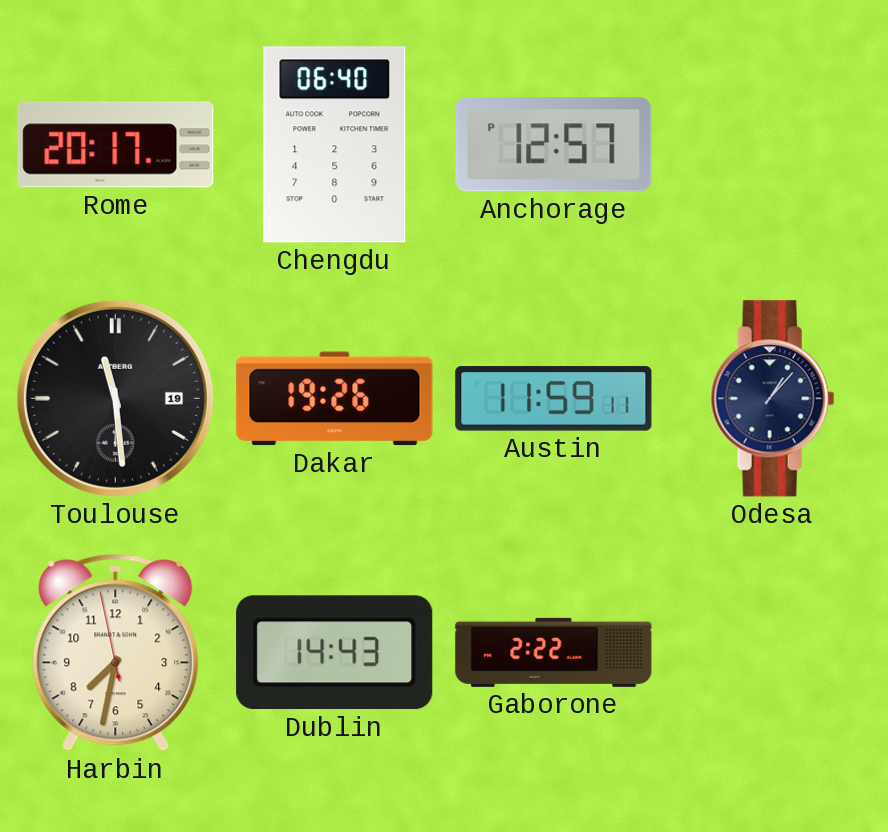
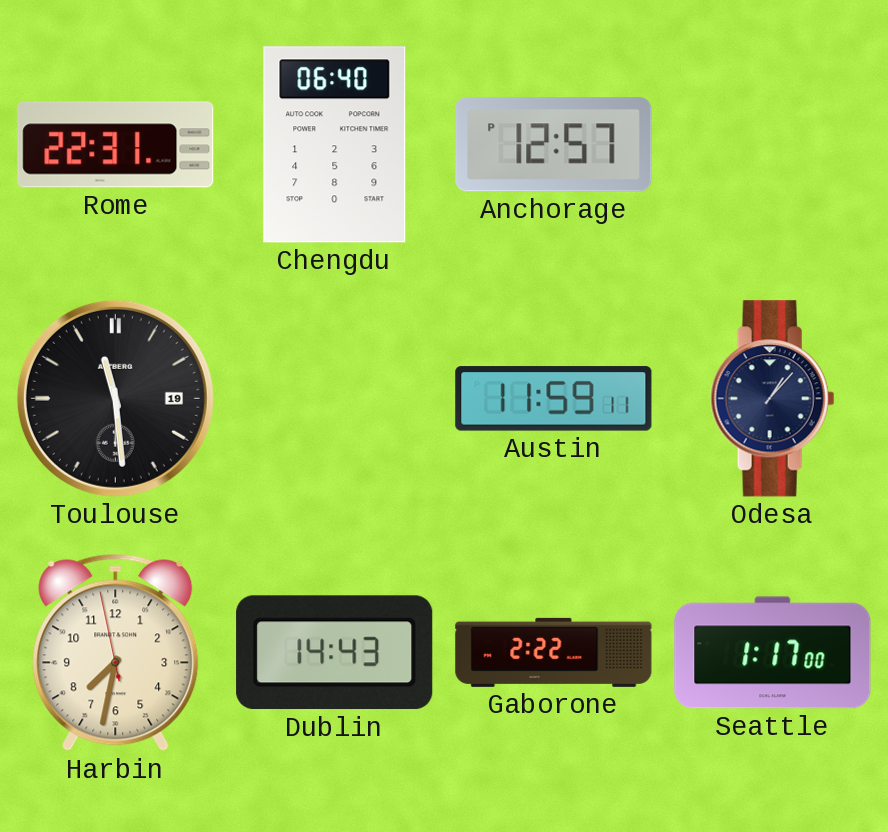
Rome: 20:17 -> 22:31
Dakar: 19:26 -> none
Seattle: none -> 1:17
